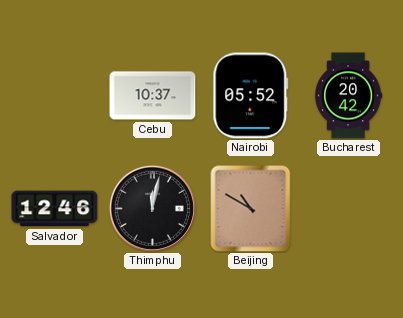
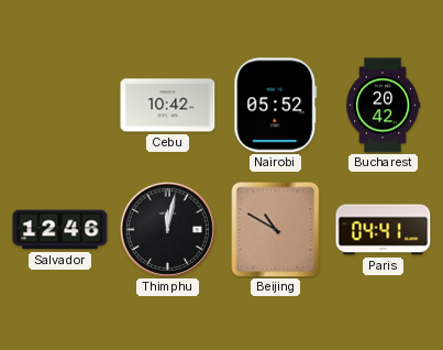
Cebu: 10:37 -> 10:42
Paris: none -> 04:41
